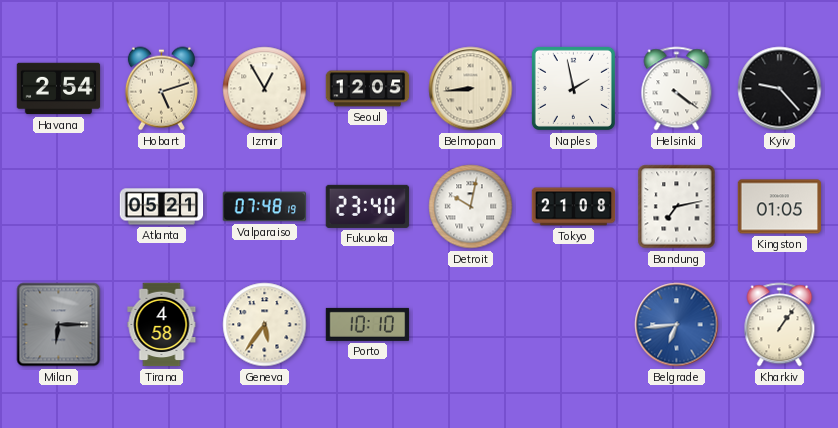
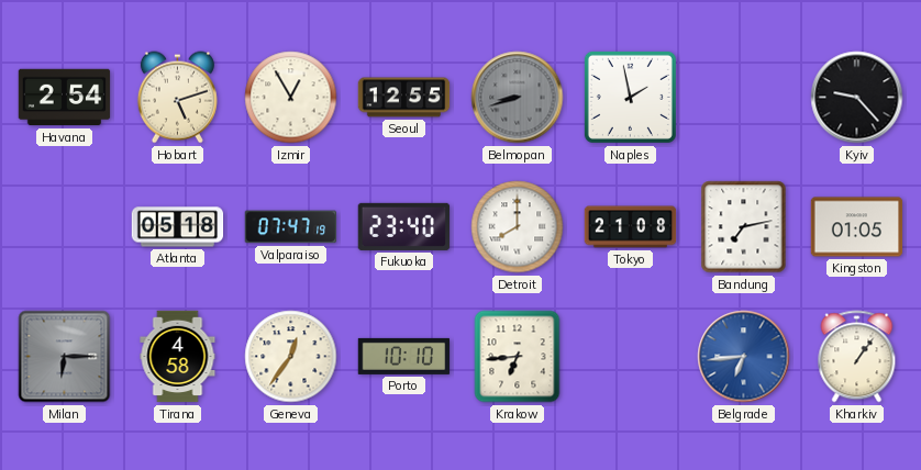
Seoul: 12:05 -> 12:55
Belmopan: 8:44 -> 8:42
Belmopan dial: cream -> grey
Helsinki: 4:21 -> none
Atlanta: 05:21 -> 05:18
Valparaiso: 07:48 -> 07:47
Detroit: 10:02 -> 8:00
Geneva: 5:36 -> 12:36
Krakow: none -> 6:44
